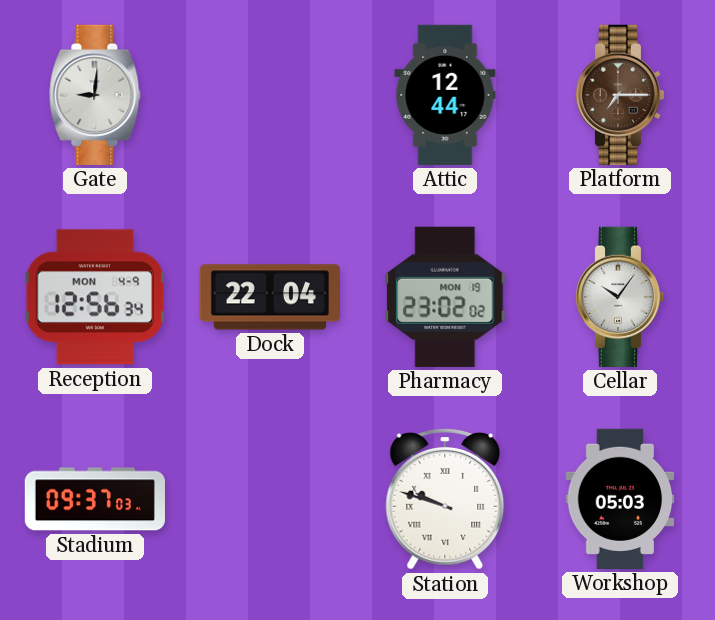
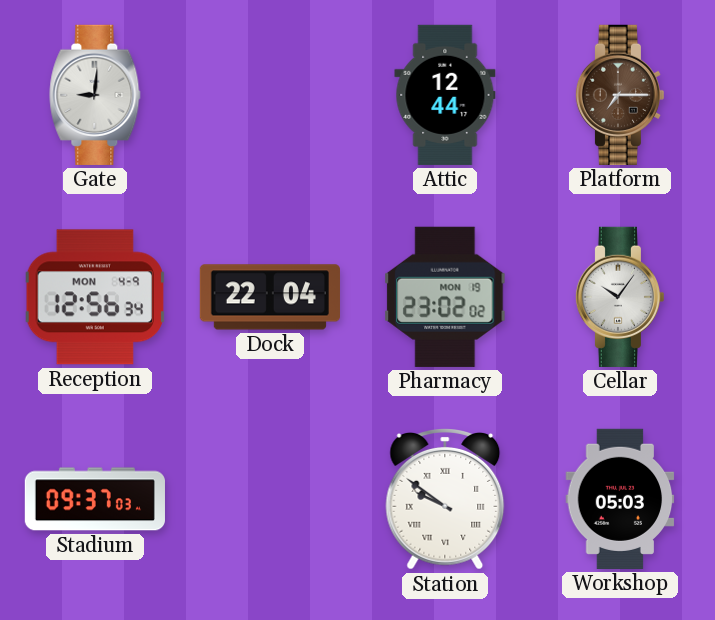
Station: 9:48 -> 9:51
